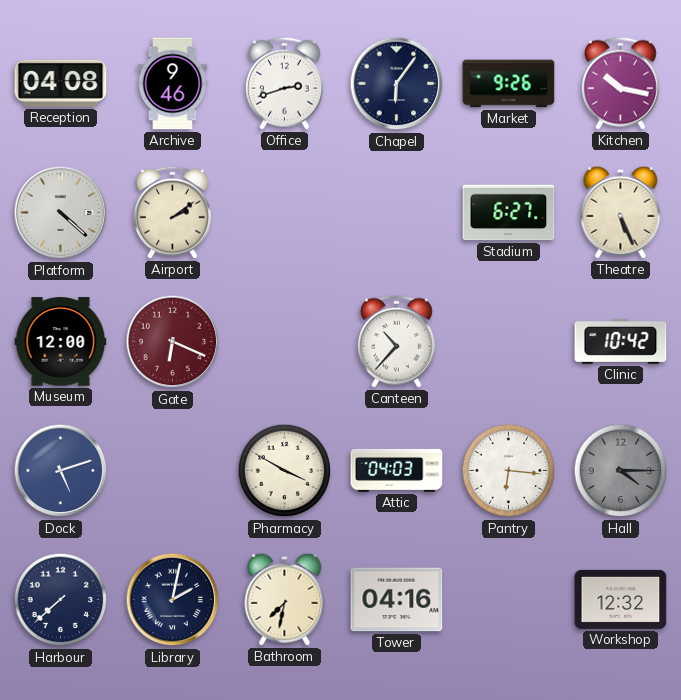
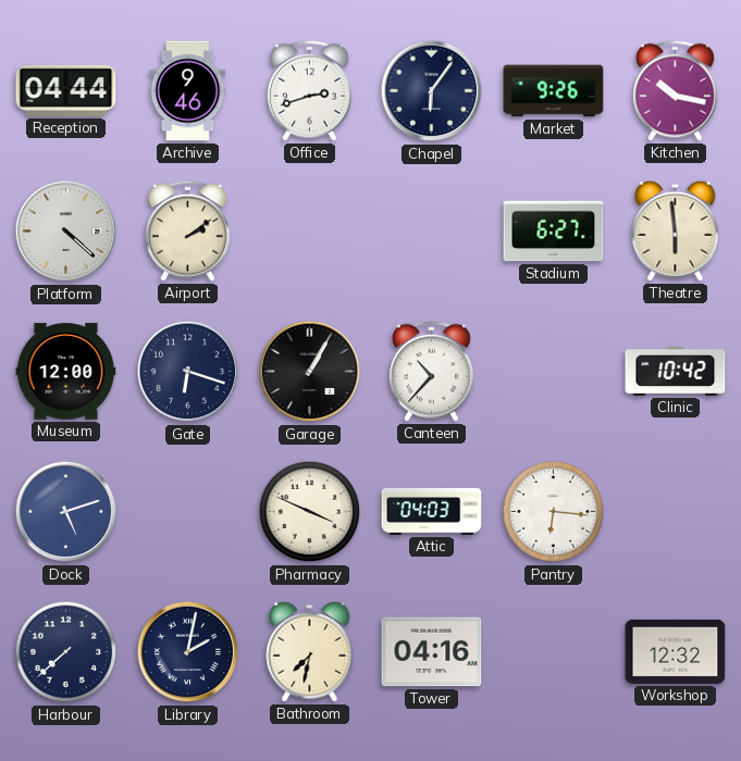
Reception: 04:08 -> 04:44
Theatre: 5:26 -> 5:59
Gate: 6:19 -> 6:18
Gate dial: burgundy -> navy
Garage: none -> 1:05
Pharmacy: 3:50 -> 3:49
Hall: 4:15 -> none
